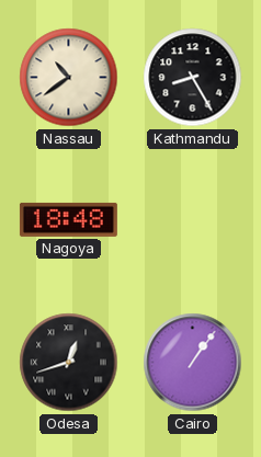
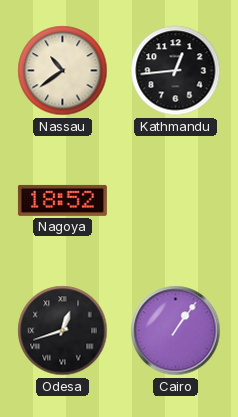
Kathmandu: 8:25 -> 12:44
Nagoya: 18:48 -> 18:52
